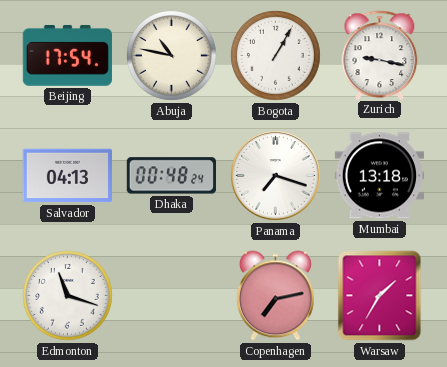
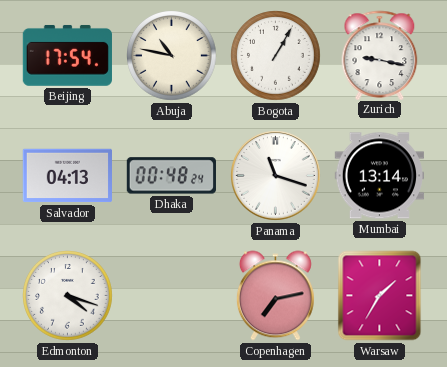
Panama: 7:18 -> 11:18
Mumbai: 13:18 -> 13:14
Edmonton: 11:18 -> 4:18
